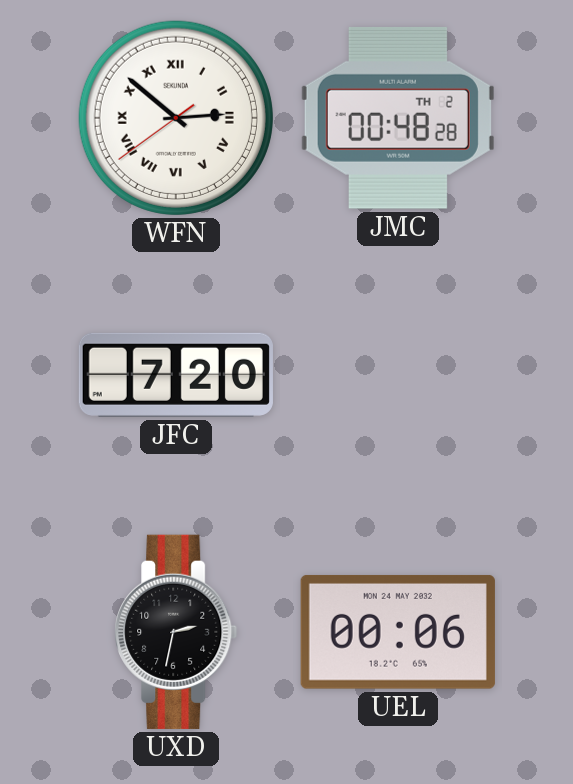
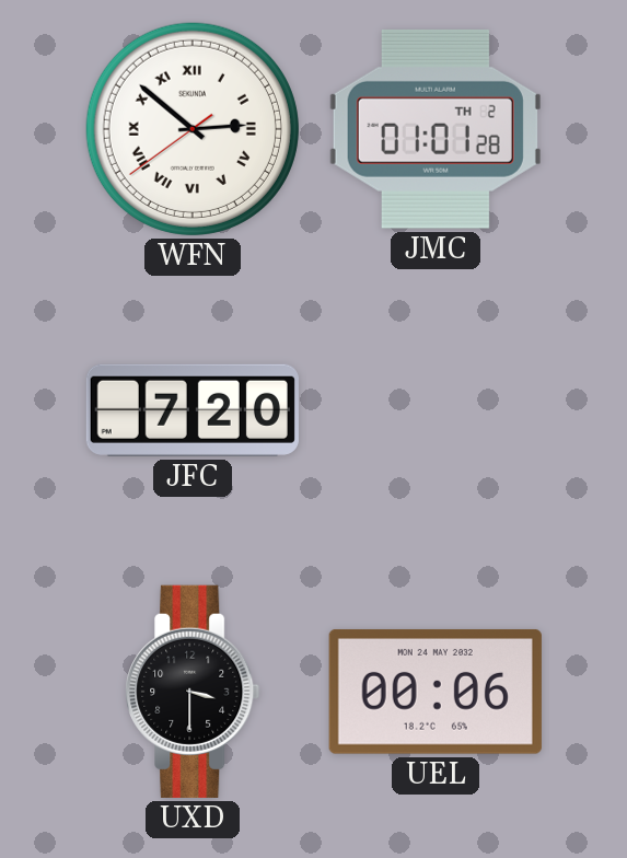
JMC: 00:48 -> 01:01
UXD: 2:32 -> 3:30
